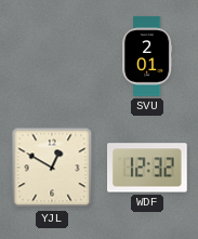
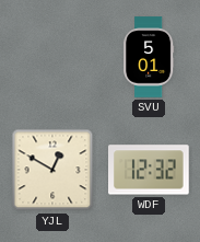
SVU: 2:01 -> 5:01
